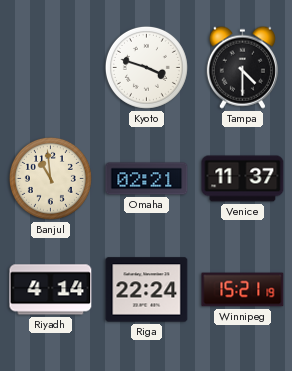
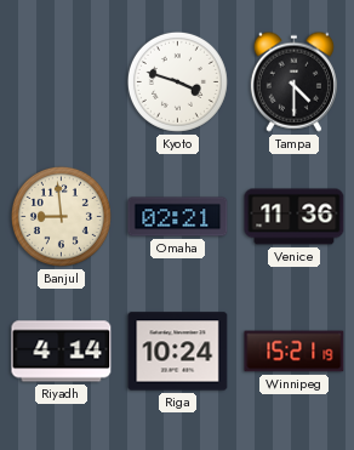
Banjul: 10:59 -> 8:59
Venice: 11:37 -> 11:36
Riga: 22:24 -> 10:24
